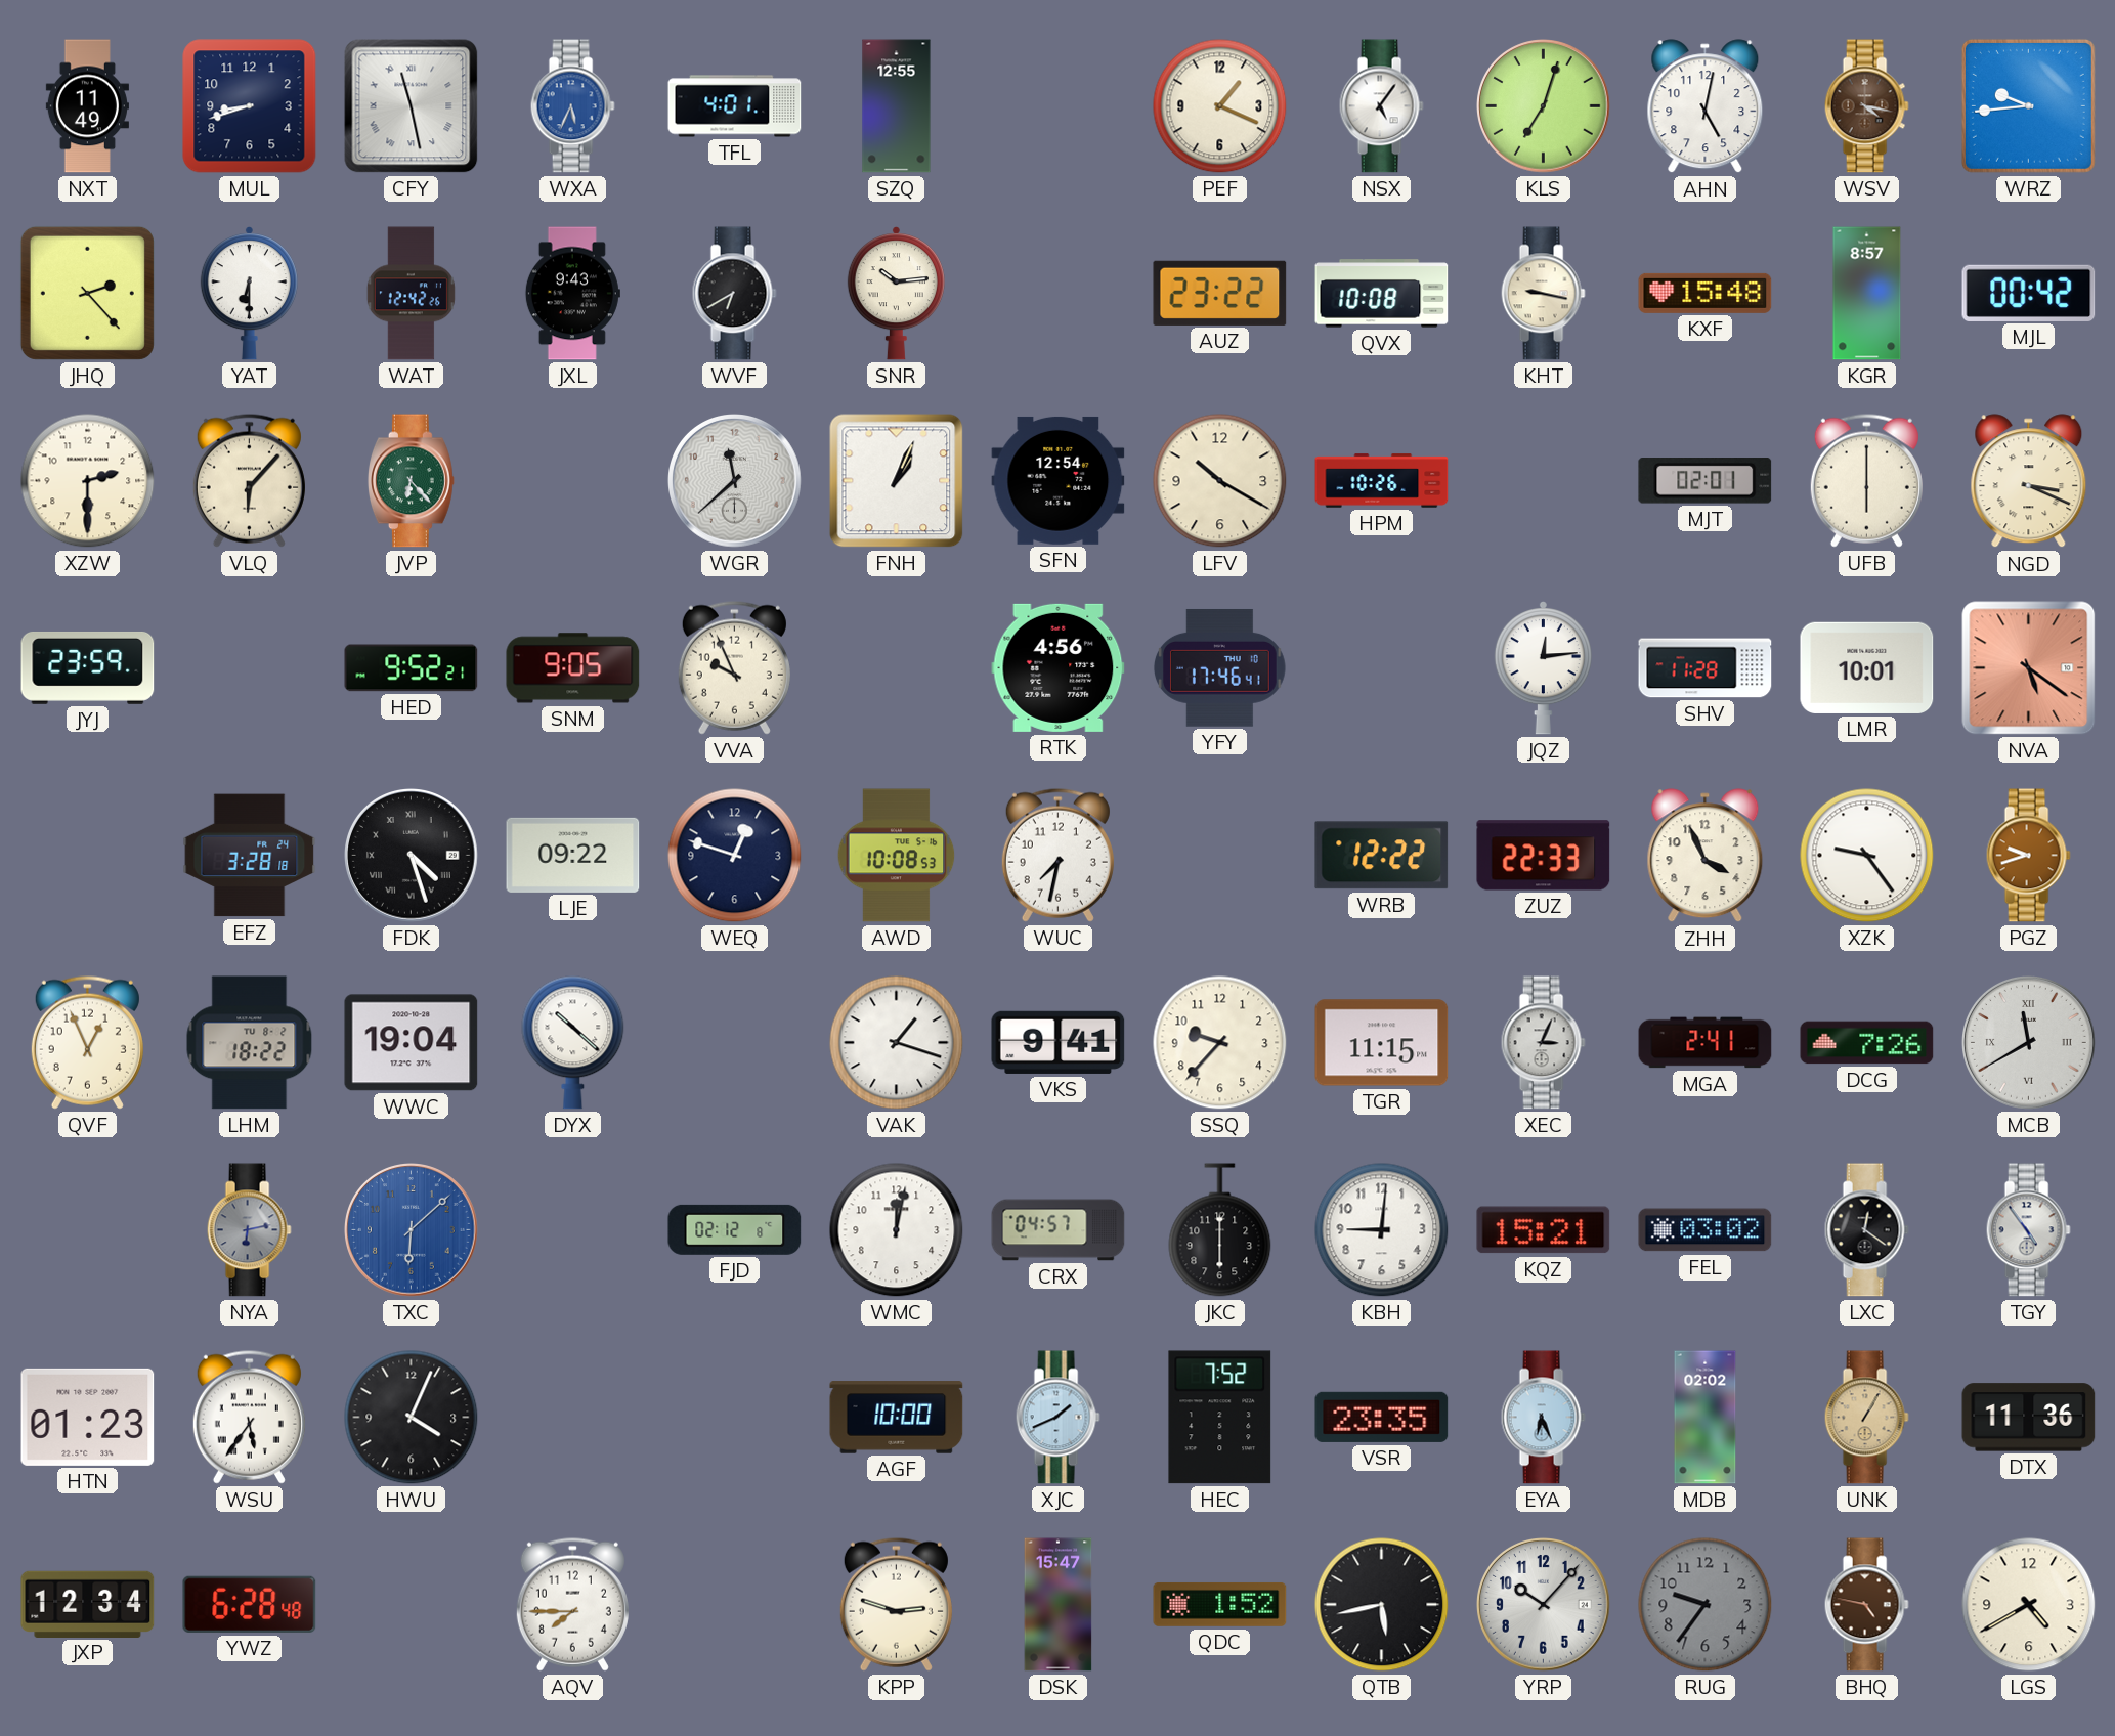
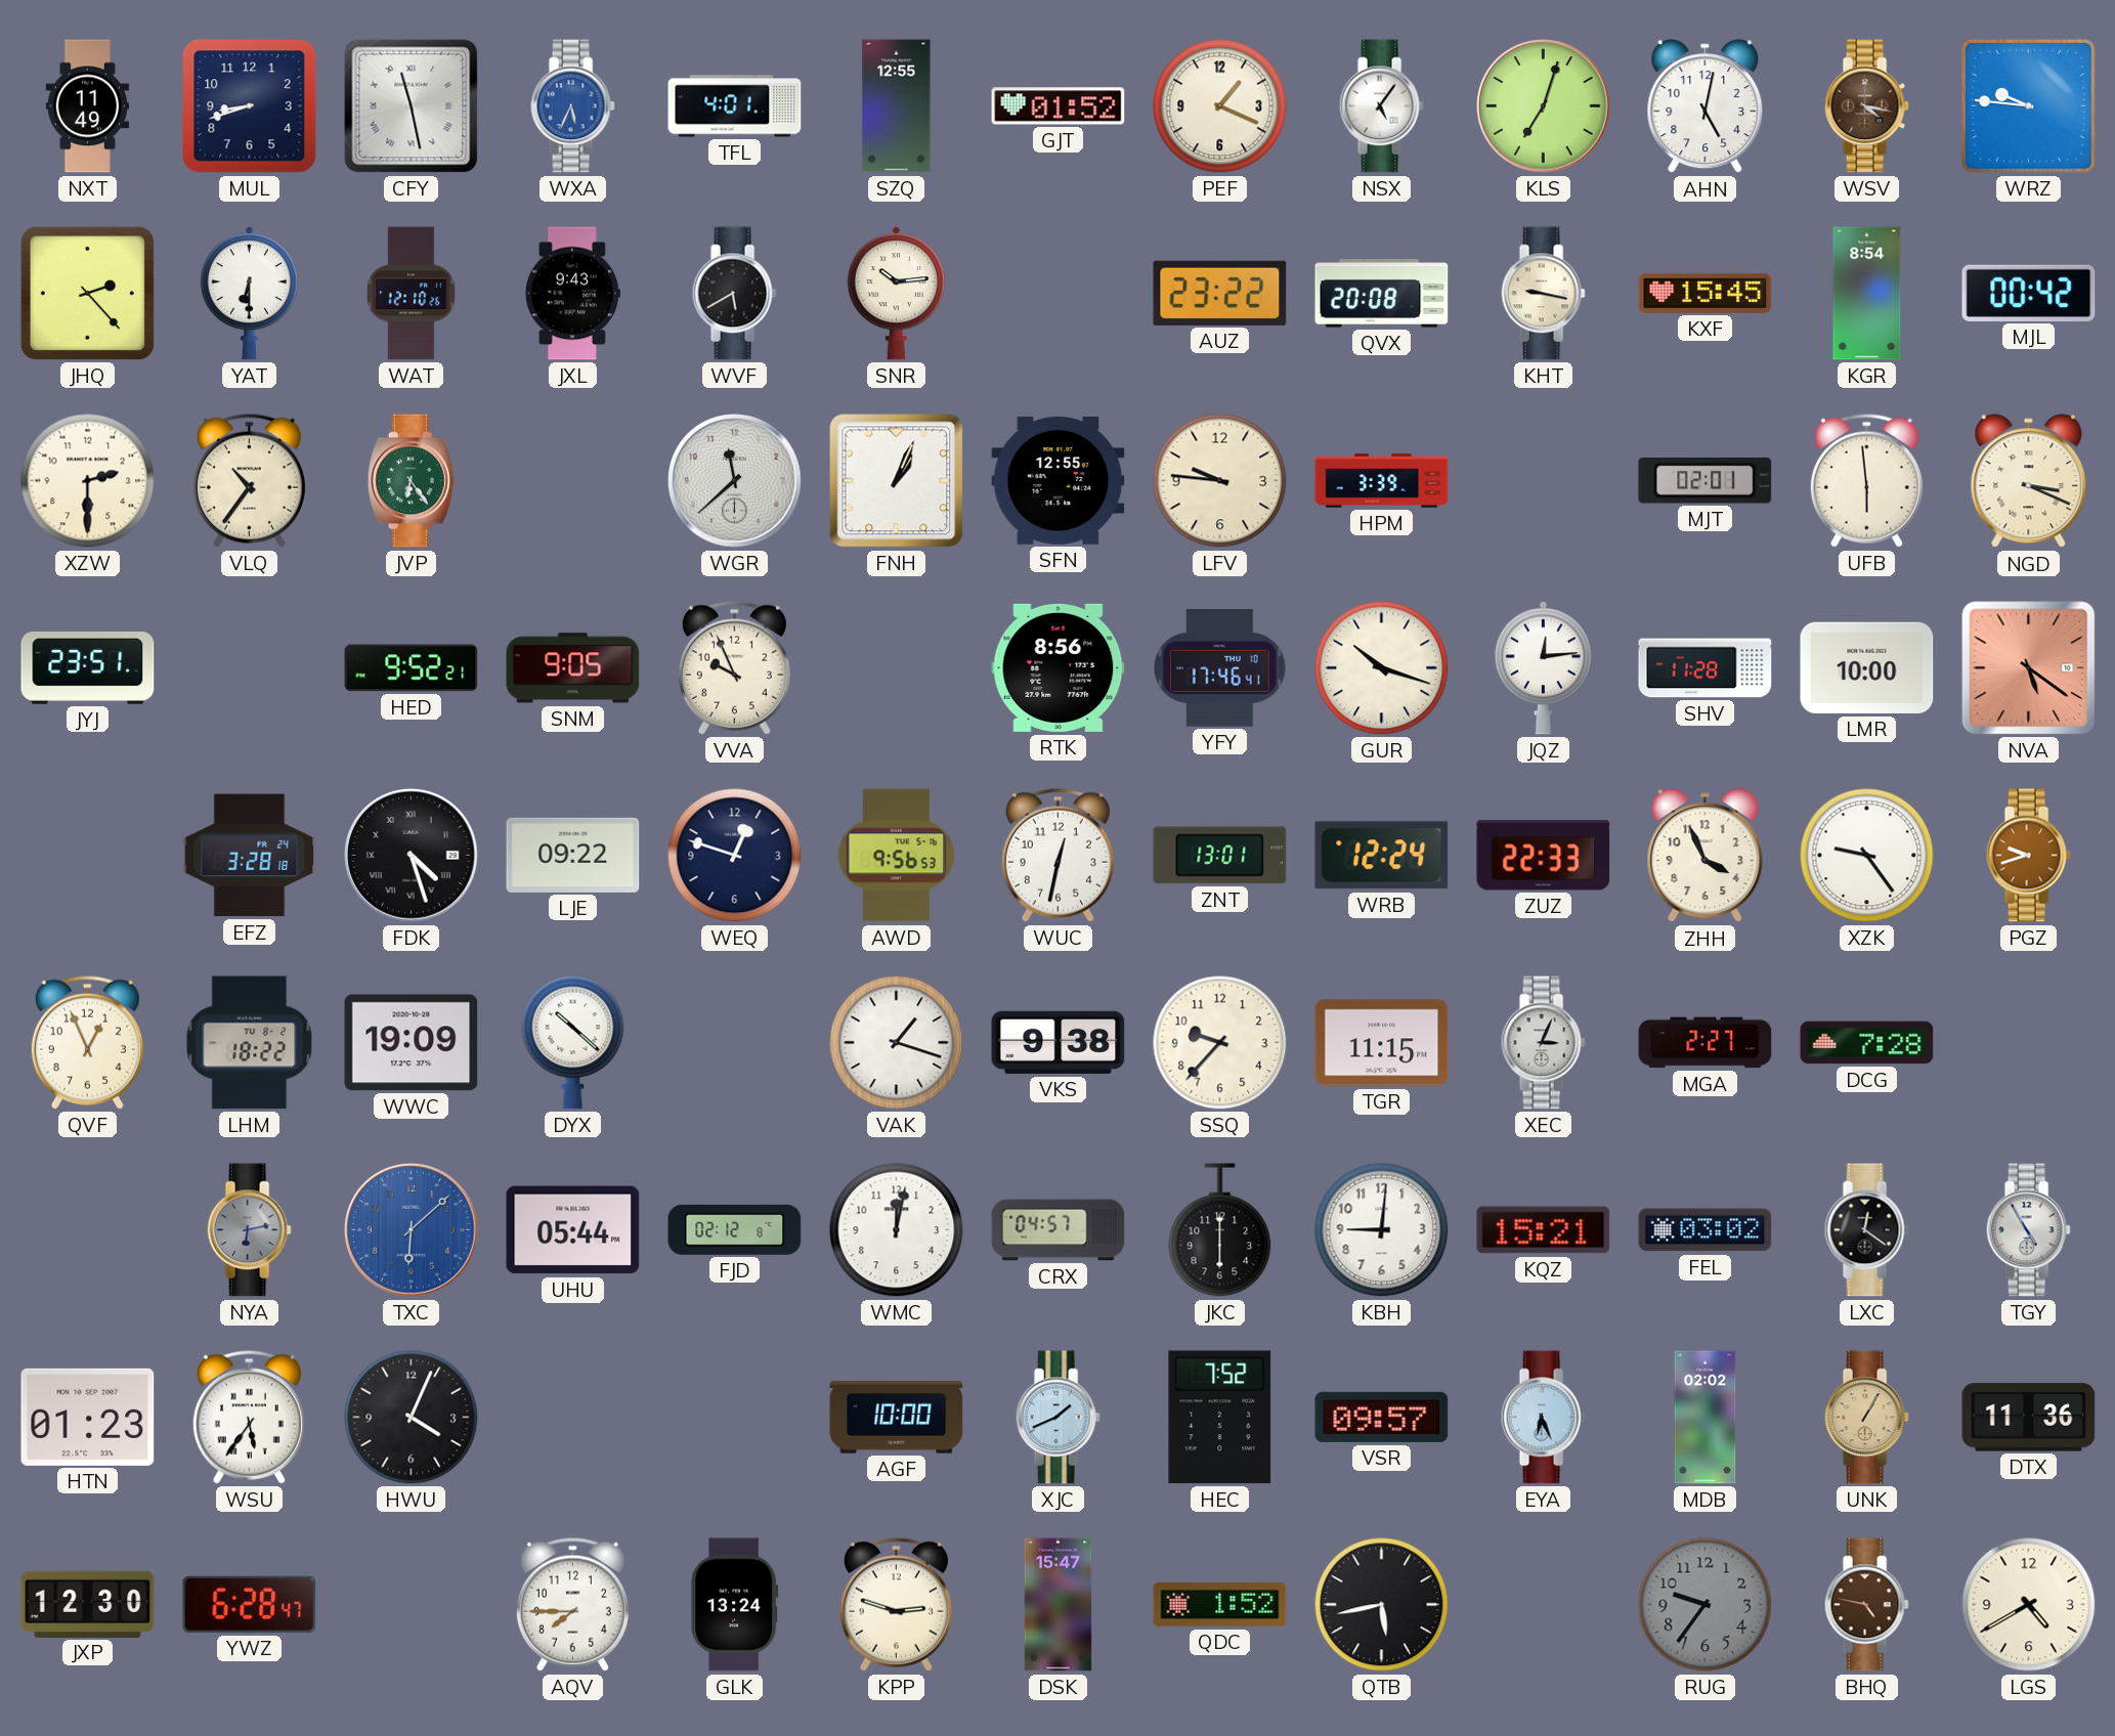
GJT: none -> 01:52
WRZ: 9:44 -> 9:46
WAT: 12:42 -> 12:10
WVF: 6:40 -> 5:40
QVX: 10:08 -> 20:08
KXF: 15:48 -> 15:45
KGR: 8:57 -> 8:54
VLQ: 6:07 -> 10:36
JVP: 6:23 -> 6:24
SFN: 12:54 -> 12:55
LFV: 10:20 -> 9:46
HPM: 10:26 -> 3:39
UFB: 6:00 -> 5:59
JYJ: 23:59 -> 23:51
RTK: 4:56 -> 8:56
GUR: none -> 10:18
LMR: 10:01 -> 10:00
AWD: 10:08 -> 9:56
WUC: 7:32 -> 12:32
ZNT: none -> 13:01
WRB: 12:22 -> 12:24
WWC: 19:04 -> 19:09
VKS: 9:41 -> 9:38
MGA: 2:41 -> 2:27
DCG: 7:26 -> 7:28
MCB: 11:40 -> none
UHU: none -> 05:44
TGY: 4:54 -> 4:55
VSR: 23:35 -> 09:57
JXP: 12:34 -> 12:30
YWZ: 6:28:48 -> 6:28:47
GLK: none -> 13:24
YRP: 10:07 -> none
